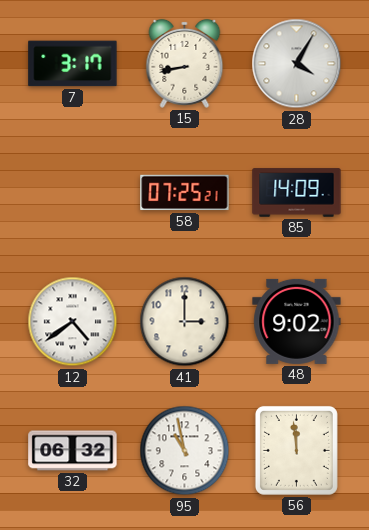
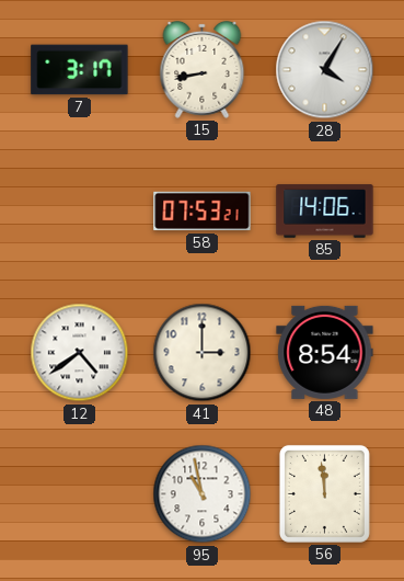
58: 07:25 -> 07:53
85: 14:09 -> 14:06
48: 9:02 -> 8:54
32: 06:32 -> none
